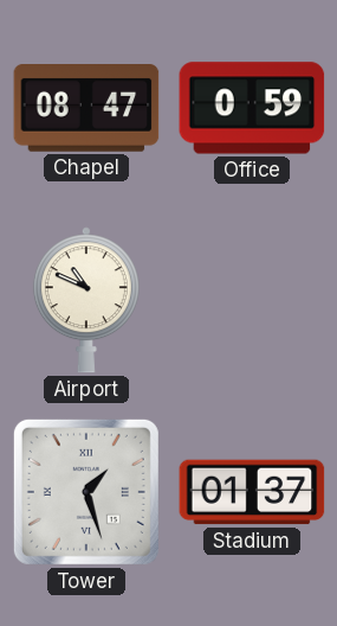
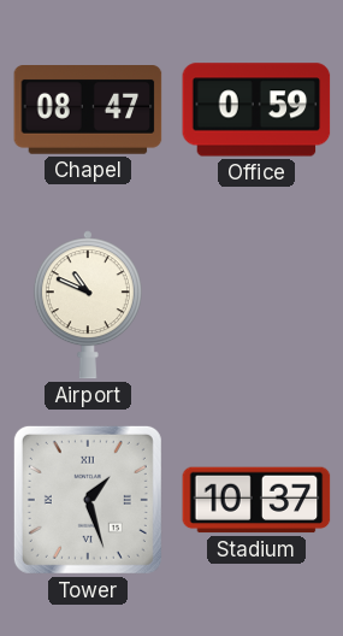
Stadium: 01:37 -> 10:37
